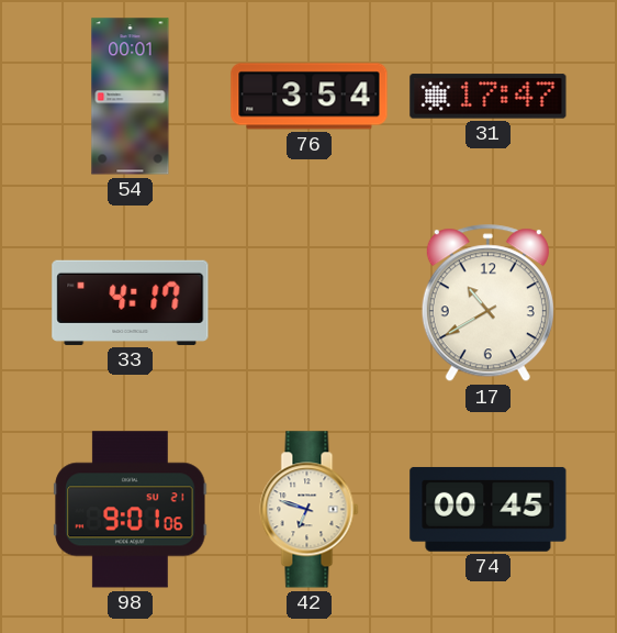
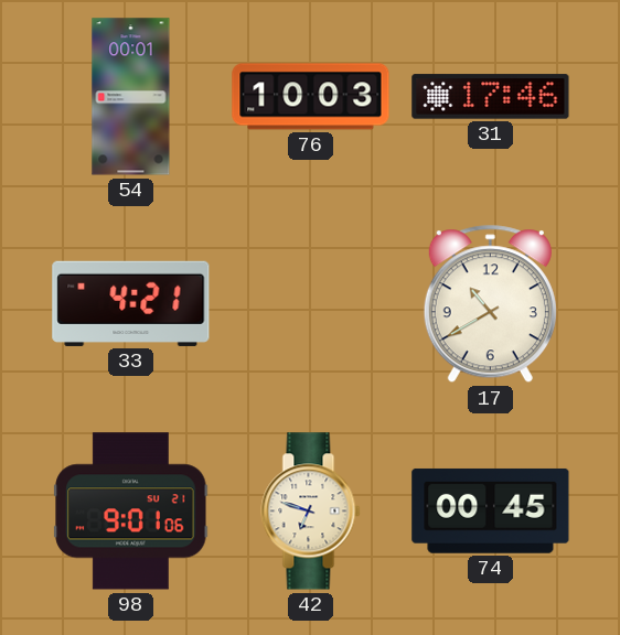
76: 3:54 -> 10:03
31: 17:47 -> 17:46
33: 4:17 -> 4:21
